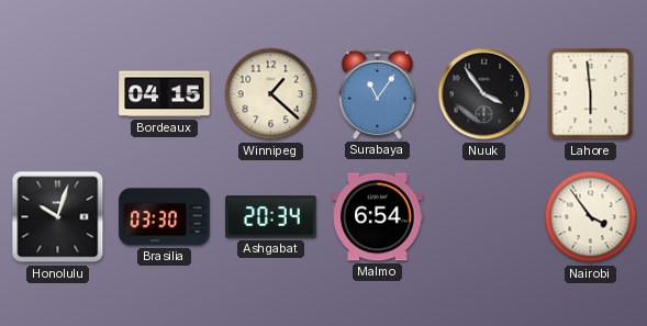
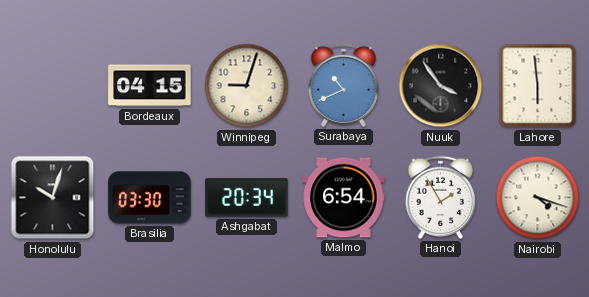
Winnipeg: 1:22 -> 9:03
Surabaya: 11:06 -> 10:41
Hanoi: none -> 1:55
Nairobi: 3:54 -> 4:18
